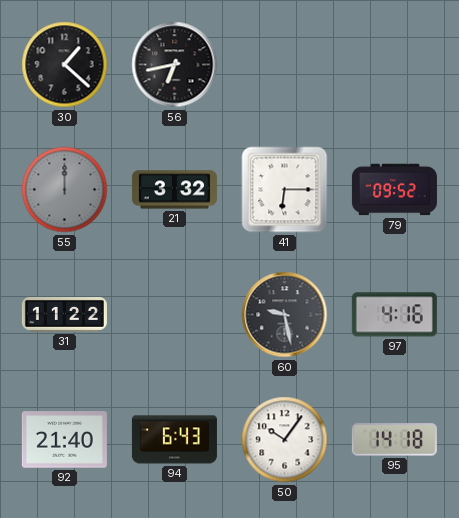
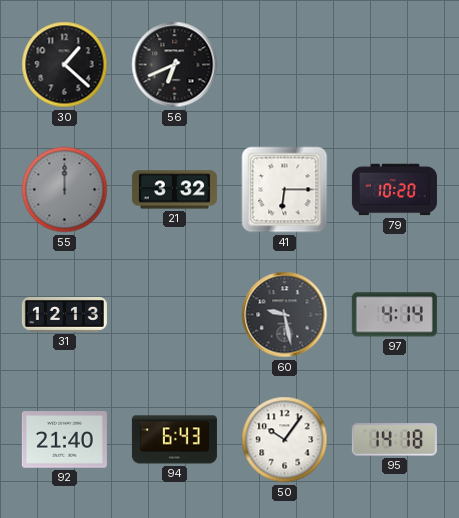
56: 6:43 -> 6:41
79: 09:52 -> 10:20
31: 11:22 -> 12:13
97: 4:16 -> 4:14
